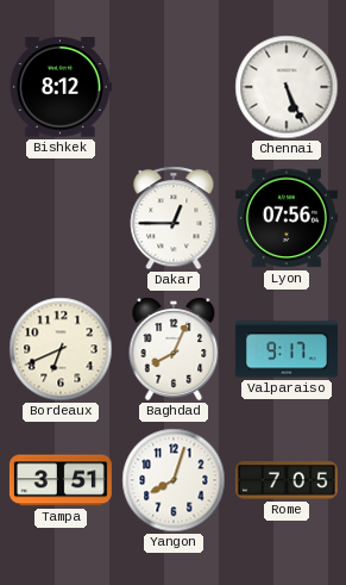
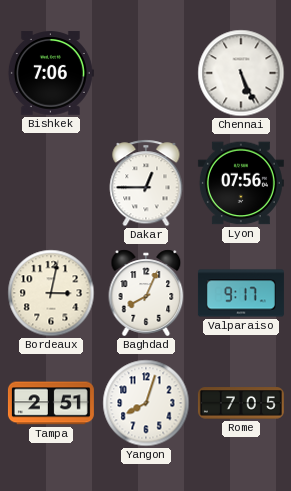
Bishkek: 8:12 -> 7:06
Bordeaux: 6:41 -> 3:02
Tampa: 3:51 -> 2:51
